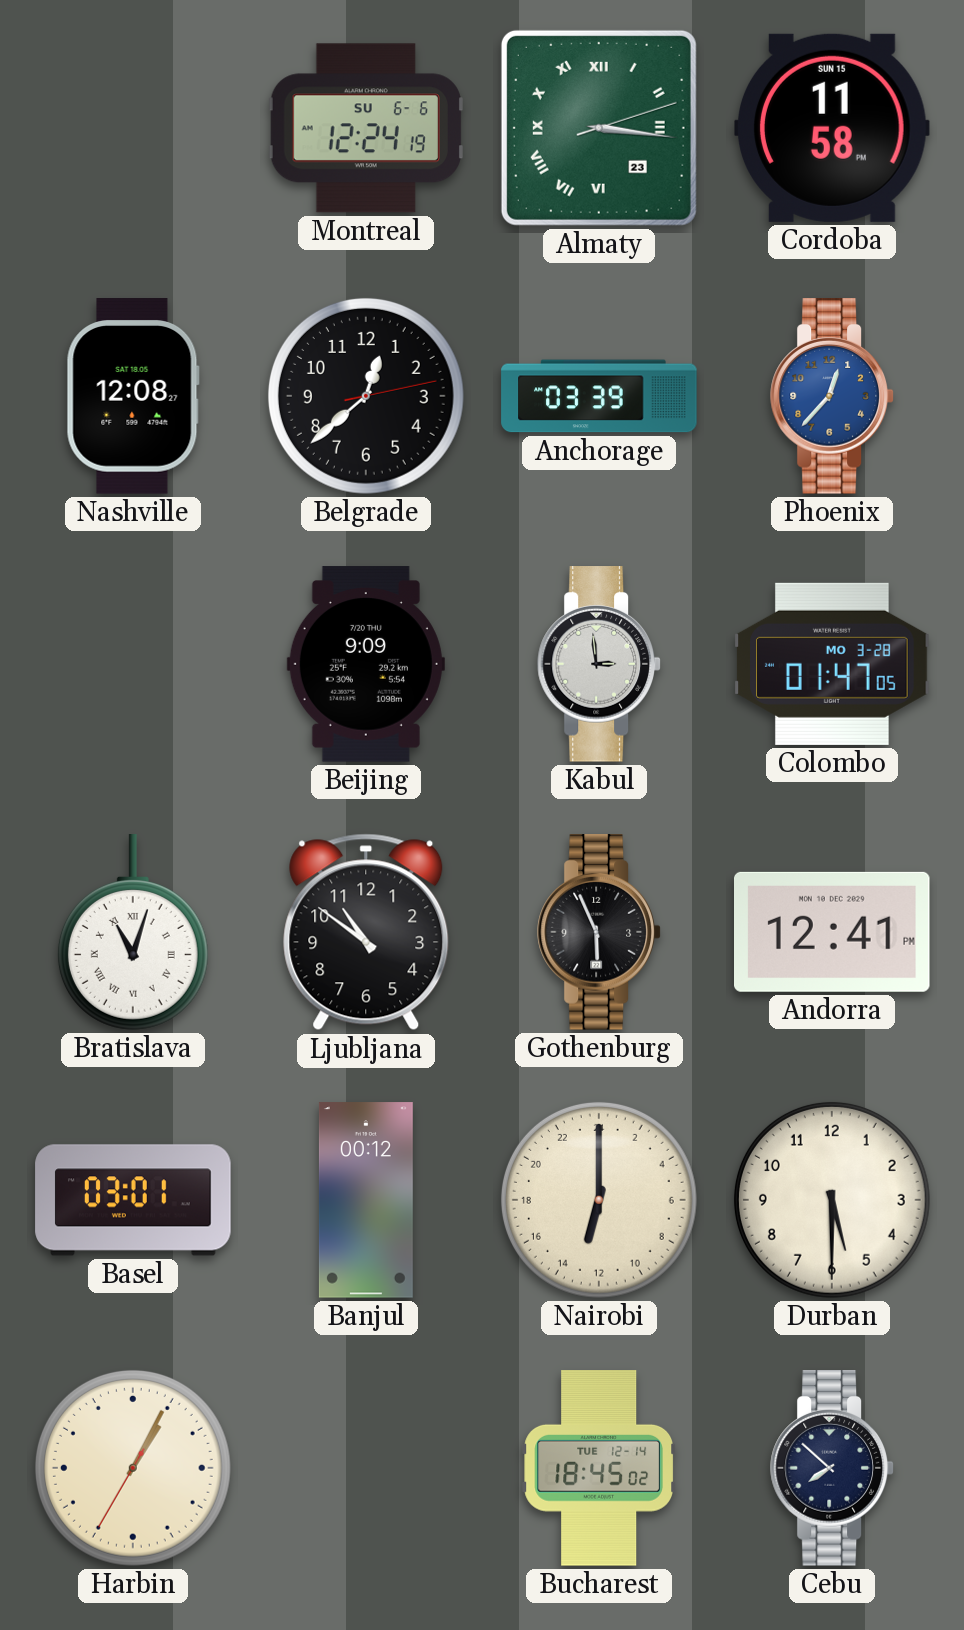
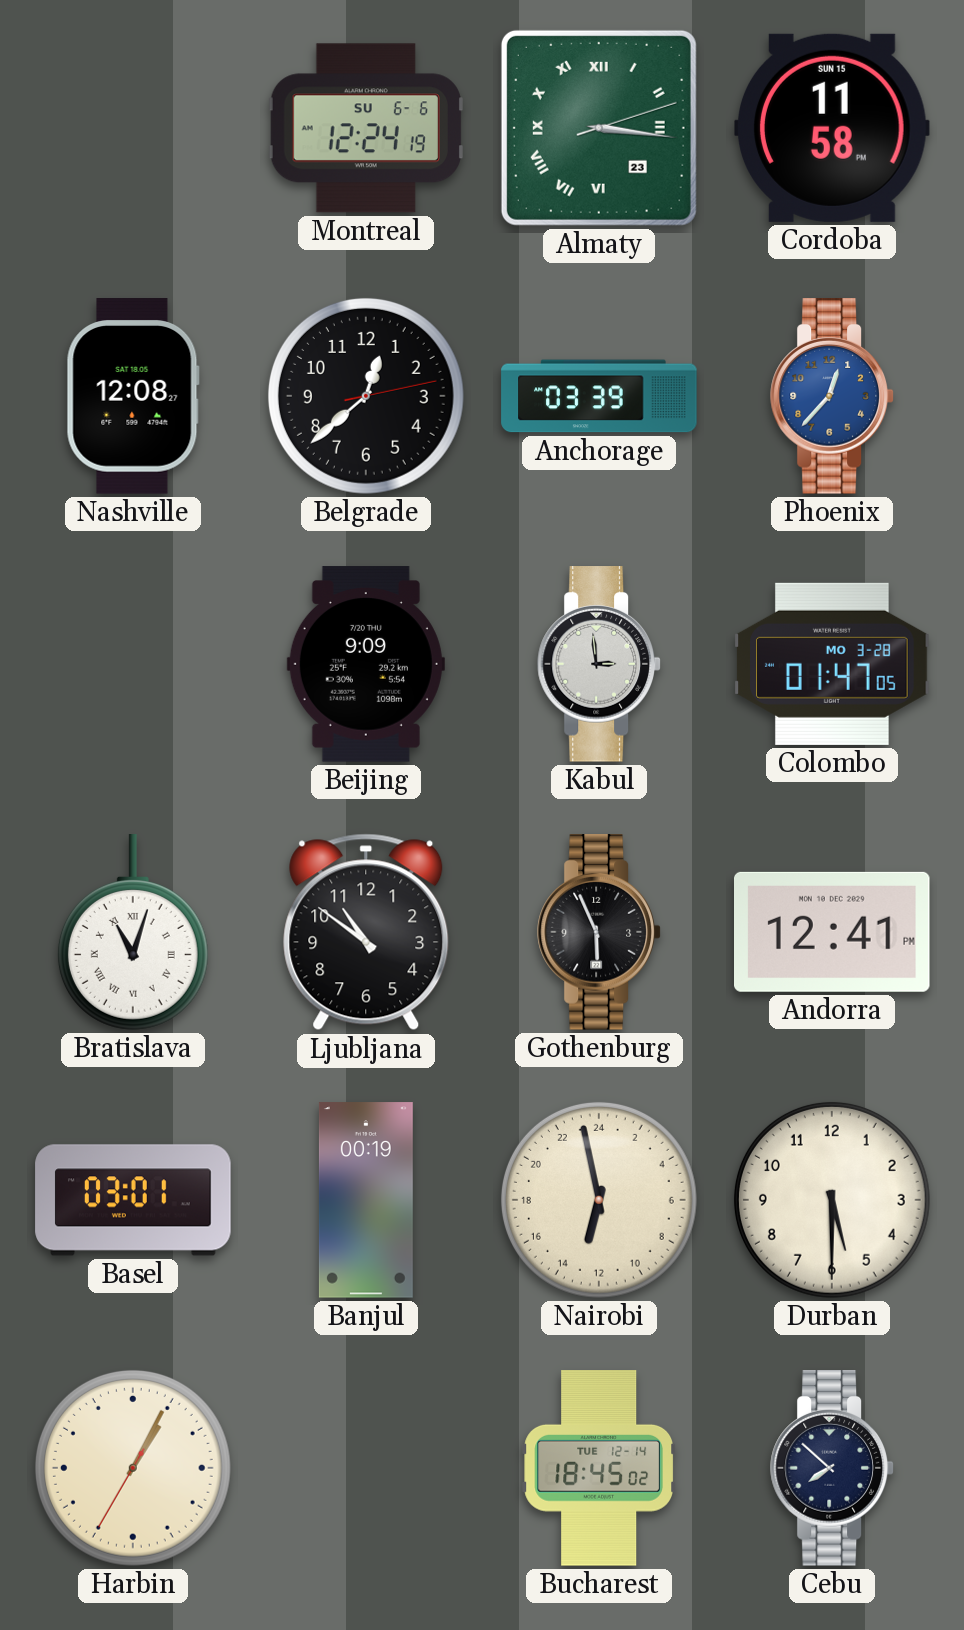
Banjul: 00:12 -> 00:19
Nairobi: 13:00 -> 12:58
